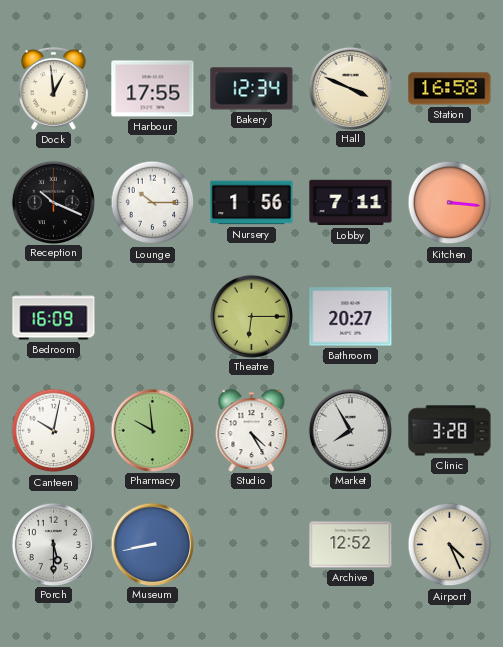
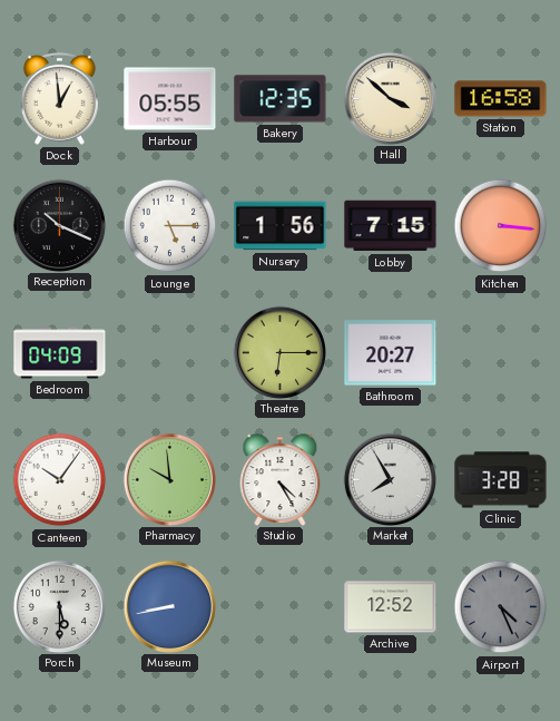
Harbour: 17:55 -> 05:55
Bakery: 12:34 -> 12:35
Hall: 3:49 -> 3:52
Lounge: 10:15 -> 5:15
Lobby: 7:11 -> 7:15
Bedroom: 16:09 -> 04:09
Canteen: 10:02 -> 10:06
Airport dial: cream -> grey
